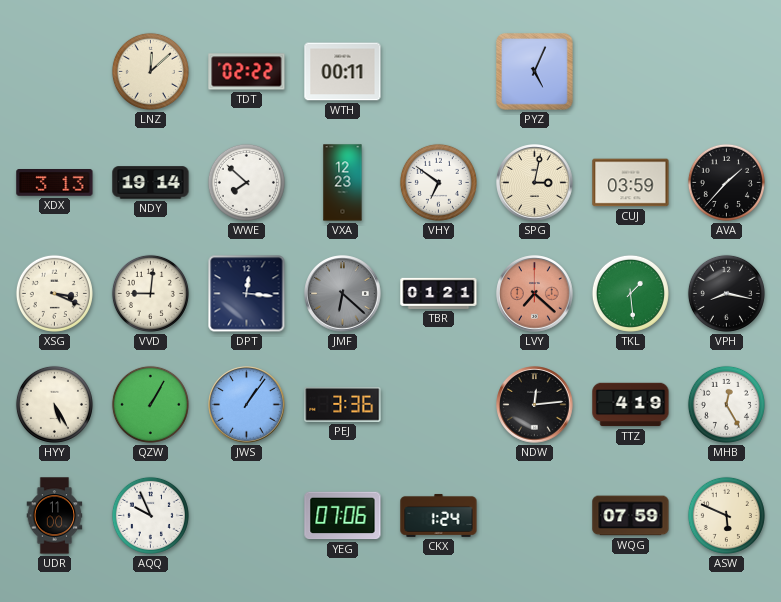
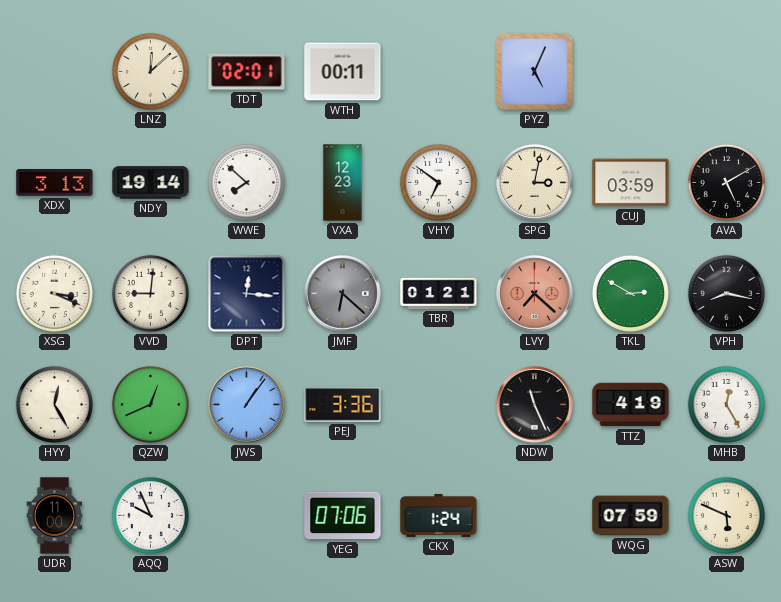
TDT: 02:22 -> 02:01
AVA: 1:37 -> 5:10
TKL: 1:29 -> 2:50
HYY: 5:25 -> 12:25
QZW: 1:05 -> 12:41
NDW: 12:14 -> 11:26
